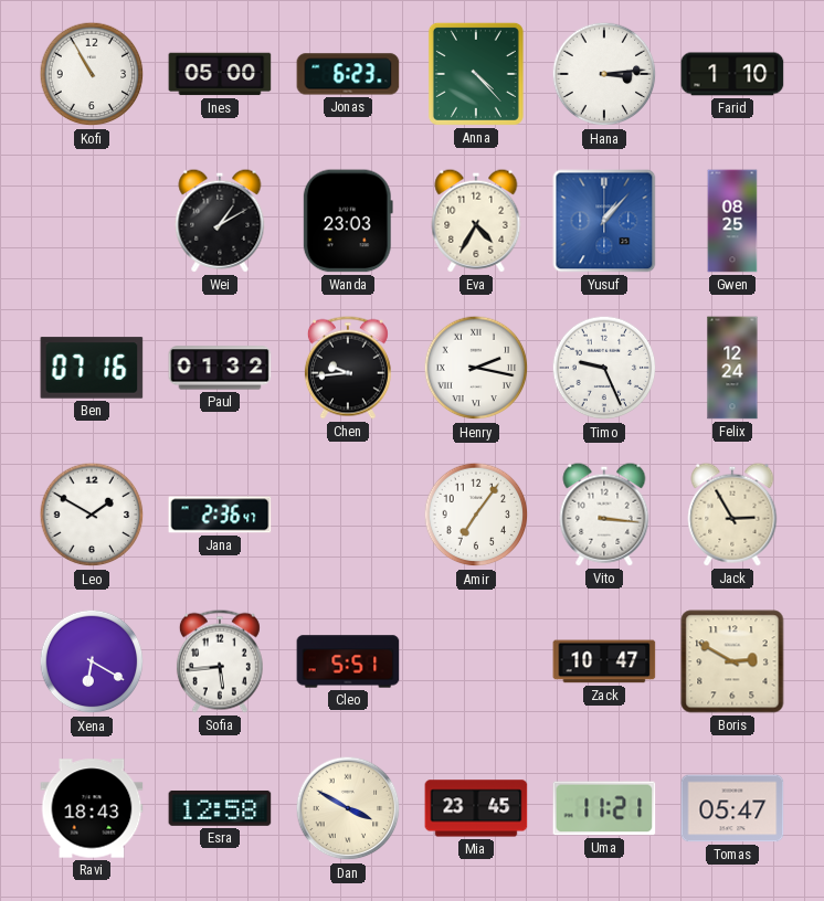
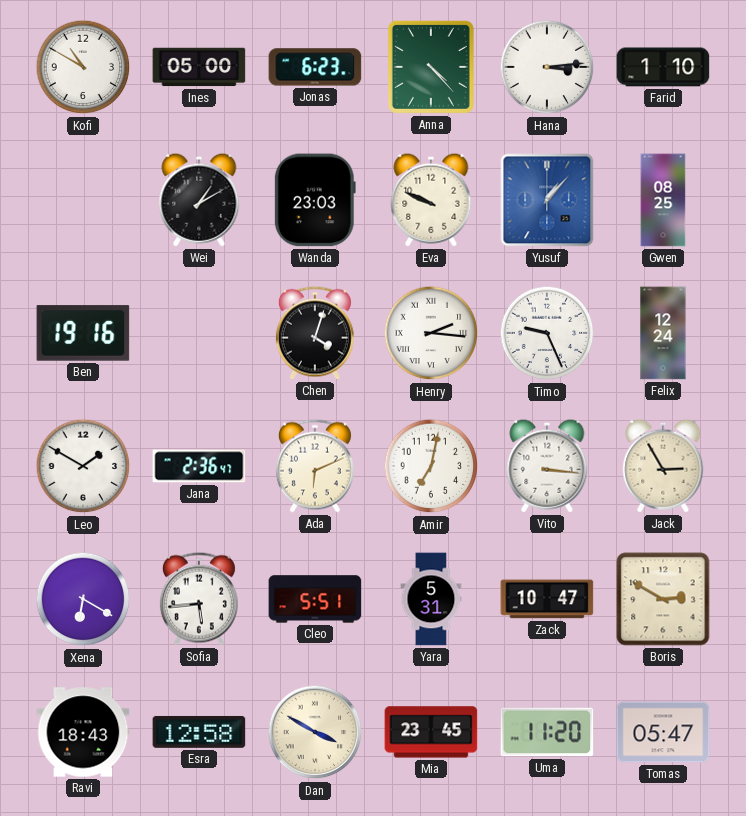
Kofi: 10:55 -> 10:50
Eva: 4:35 -> 9:49
Ben: 07:16 -> 19:16
Paul: 01:32 -> none
Chen: 9:44 -> 4:03
Henry: 2:17 -> 2:16
Ada: none -> 6:11
Amir: 7:06 -> 7:02
Yara: none -> 5:31
Uma: 11:21 -> 11:20
